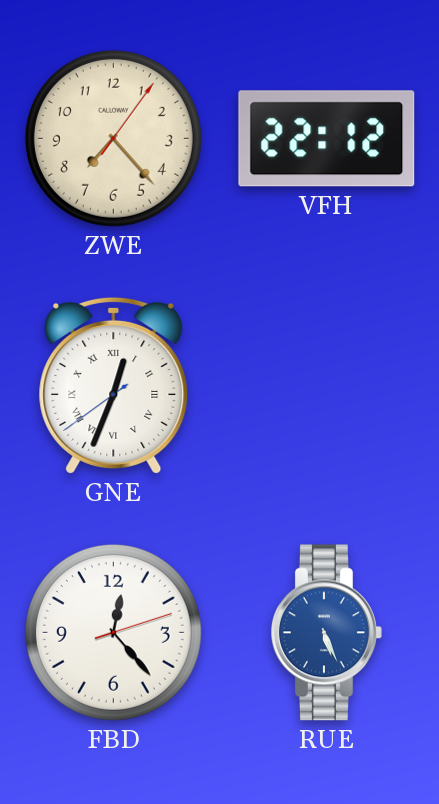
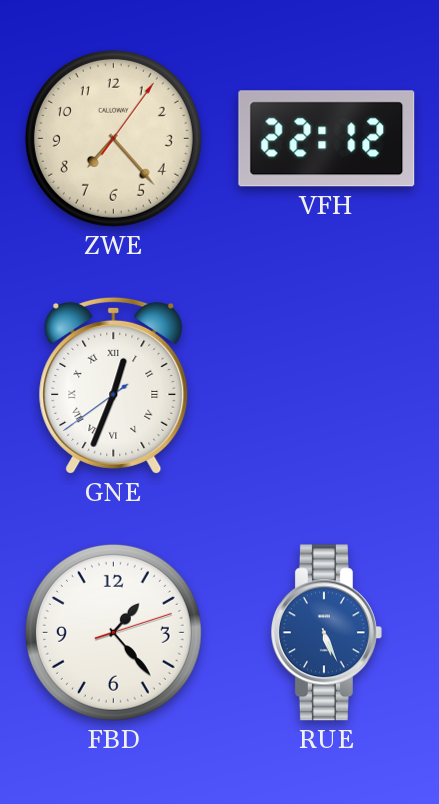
FBD: 12:23 -> 1:23
